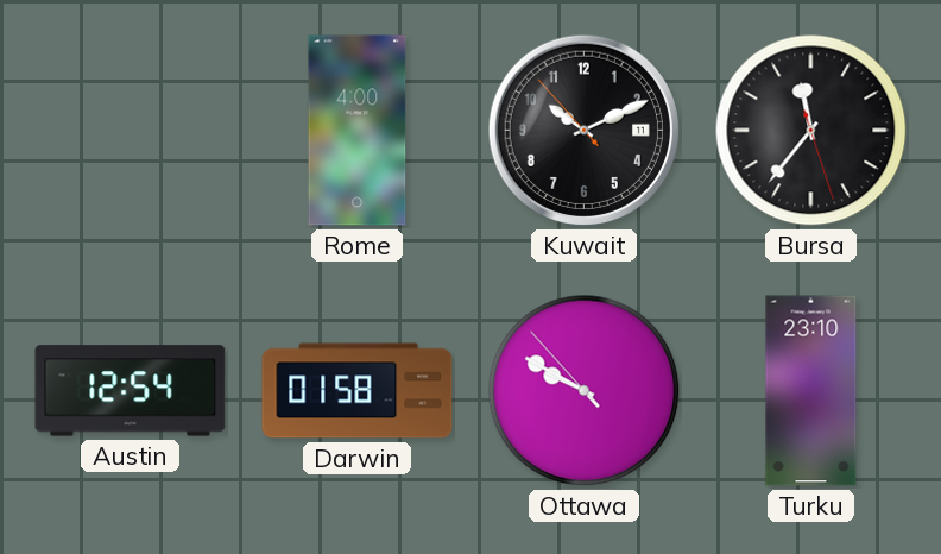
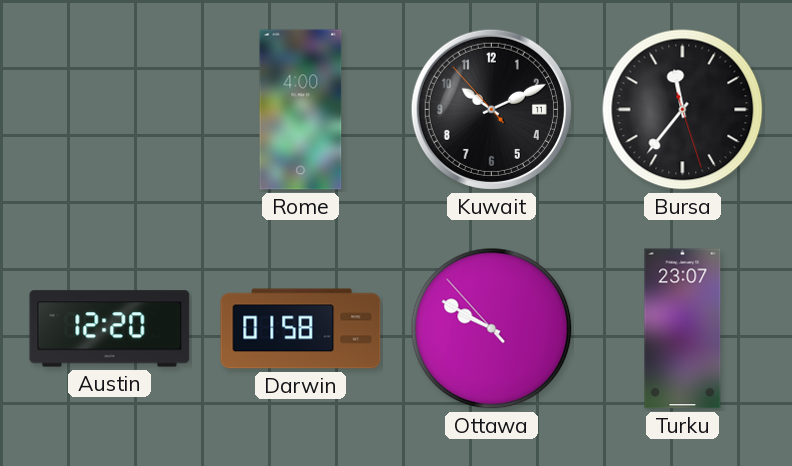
Austin: 12:54 -> 12:20
Turku: 23:10 -> 23:07
